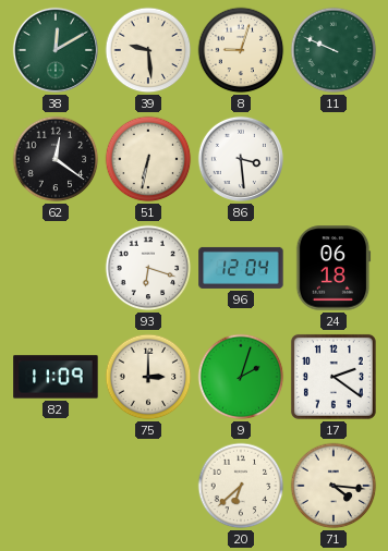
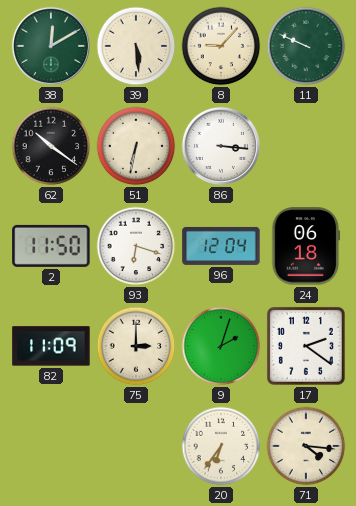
39: 9:29 -> 5:29
8: 9:03 -> 9:07
62: 12:21 -> 10:21
86: 3:29 -> 3:16
2: none -> 11:50
20: 6:38 -> 6:36
